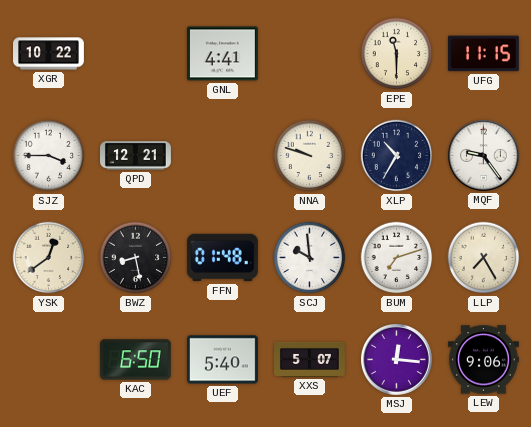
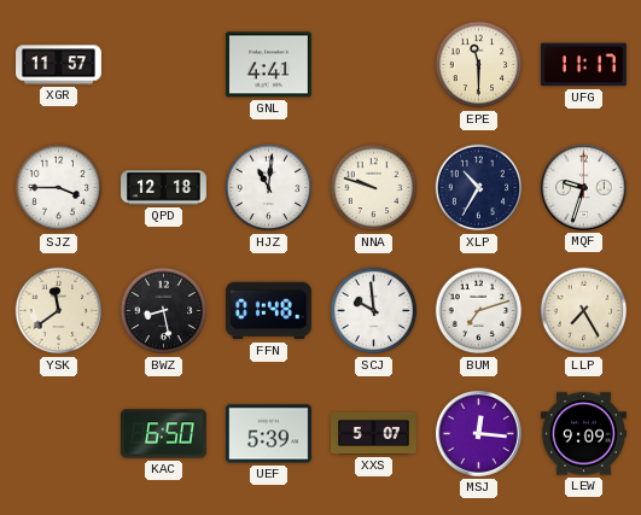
XGR: 10:22 -> 11:57
UFG: 11:15 -> 11:17
QPD: 12:21 -> 12:18
HJZ: none -> 11:01
MQF: 9:24 -> 9:33
YSK: 12:39 -> 11:39
UEF: 5:40 -> 5:39
LEW: 9:06 -> 9:09
